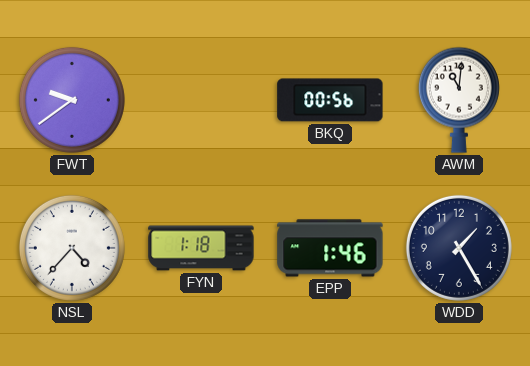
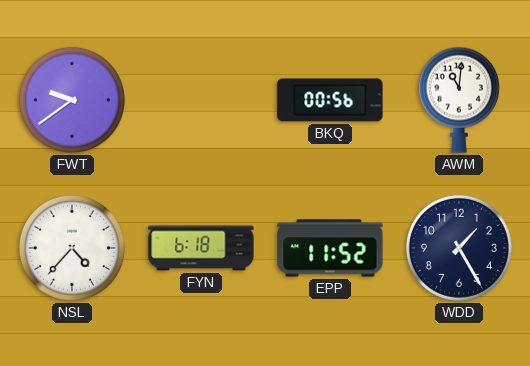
FYN: 1:18 -> 6:18
EPP: 1:46 -> 11:52
